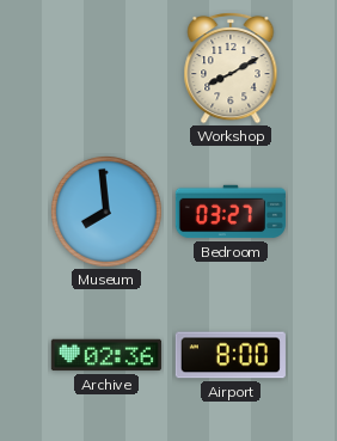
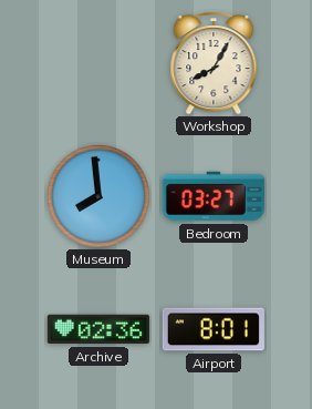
Workshop: 8:10 -> 8:05
Airport: 8:00 -> 8:01
